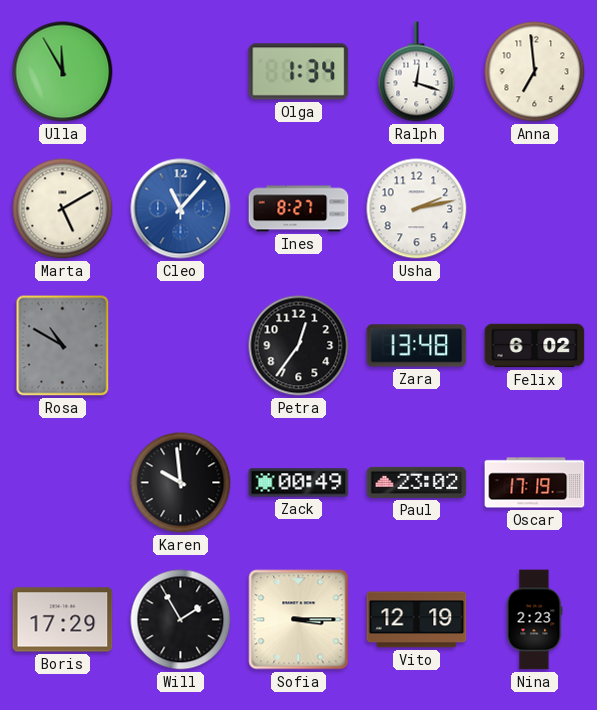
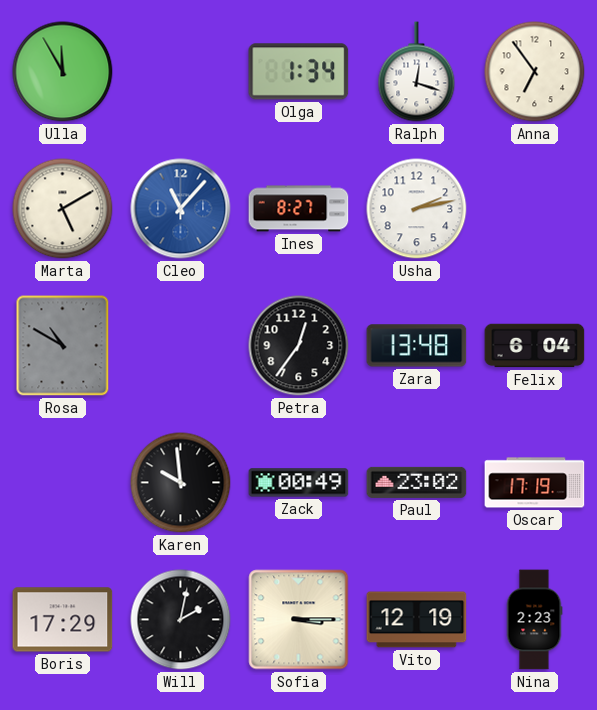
Anna: 6:59 -> 6:54
Felix: 6:02 -> 6:04
Will: 1:55 -> 2:02
